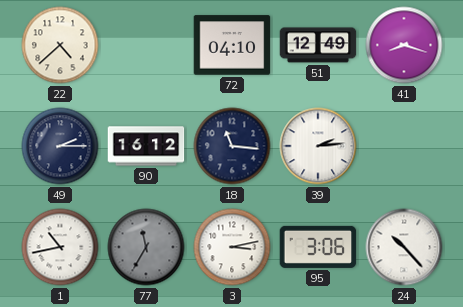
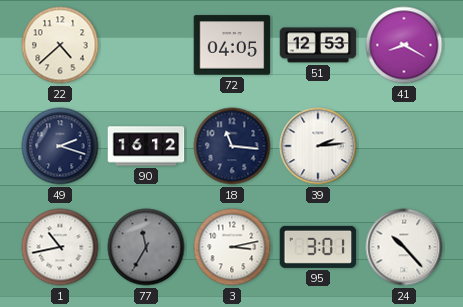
72: 04:10 -> 04:05
51: 12:49 -> 12:53
41: 8:18 -> 8:20
49: 2:15 -> 2:18
95: 3:06 -> 3:01
